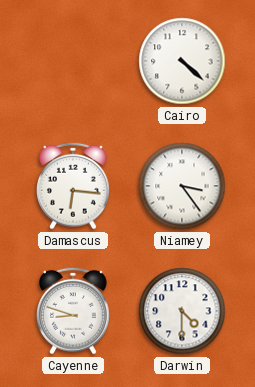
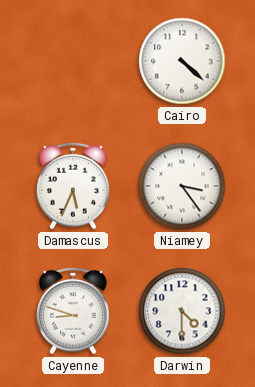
Damascus: 6:16 -> 5:34
